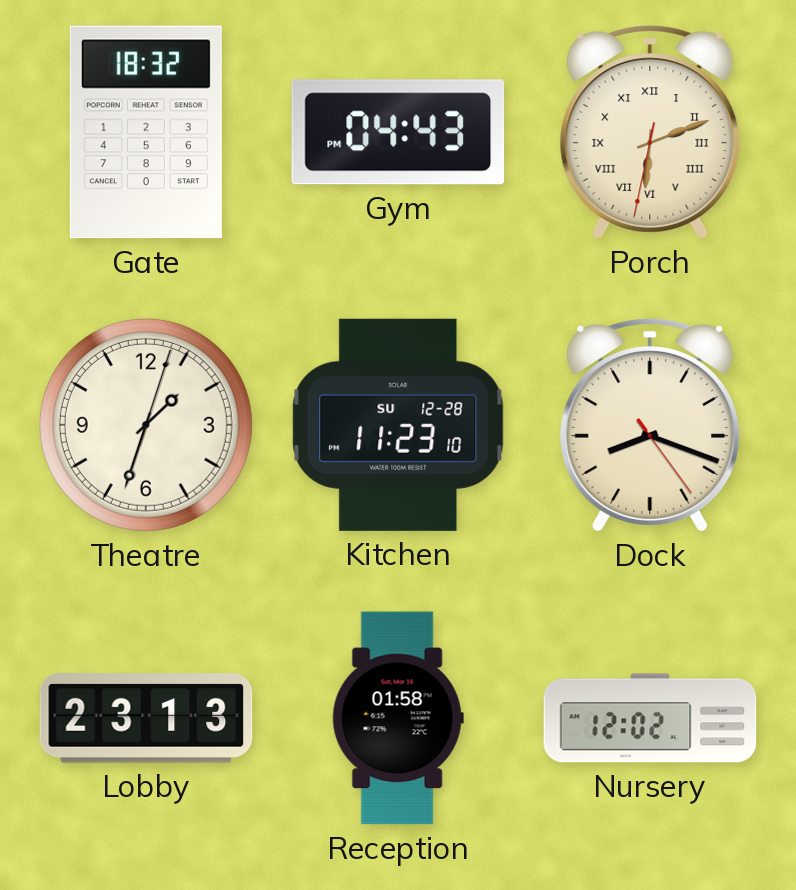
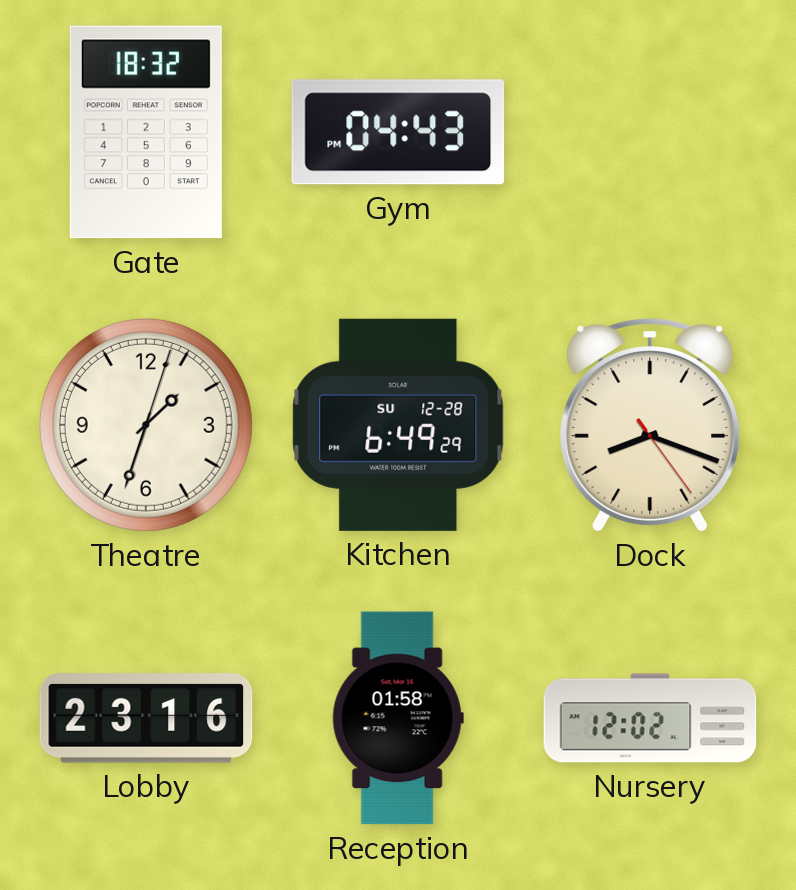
Porch: 6:11 -> none
Kitchen: 11:23 -> 6:49
Lobby: 23:13 -> 23:16
